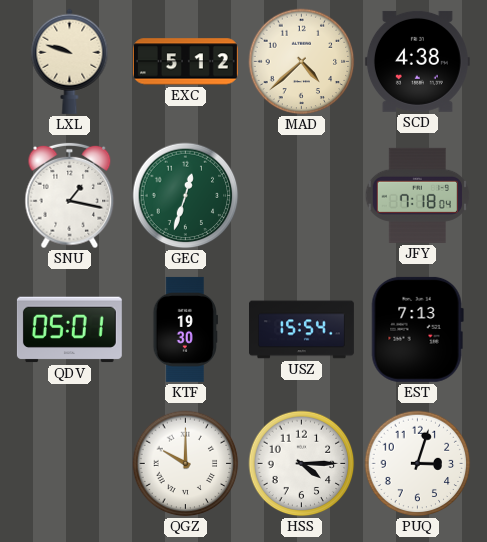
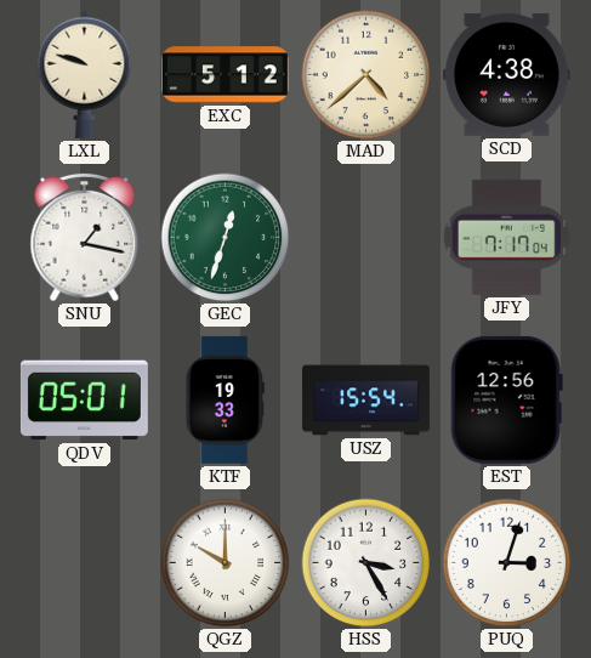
JFY: 7:18 -> 7:17
KTF: 19:30 -> 19:33
EST: 7:13 -> 12:56
HSS: 4:15 -> 3:25
